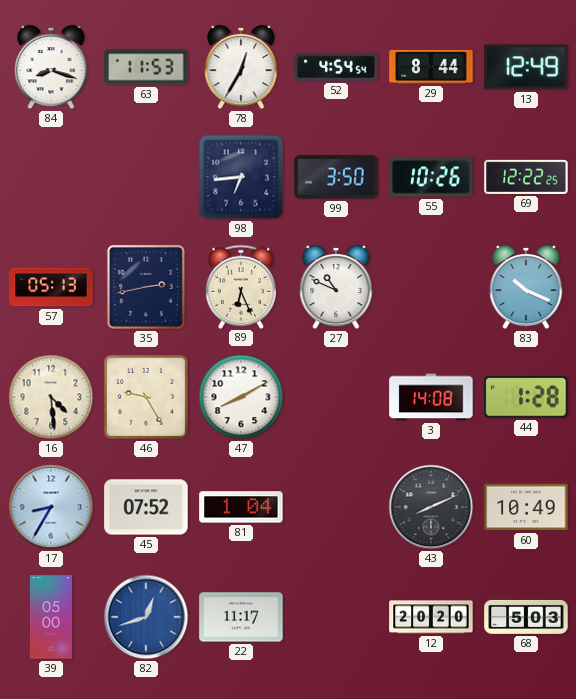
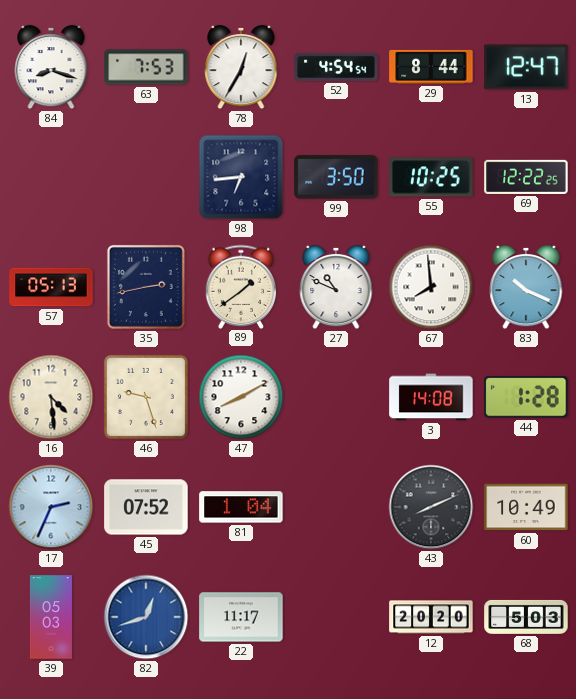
63: 11:53 -> 7:53
13: 12:49 -> 12:47
55: 10:26 -> 10:25
89: 6:26 -> 1:39
67: none -> 7:59
46: 9:25 -> 9:27
17: 8:35 -> 2:34
39: 05:00 -> 05:03
